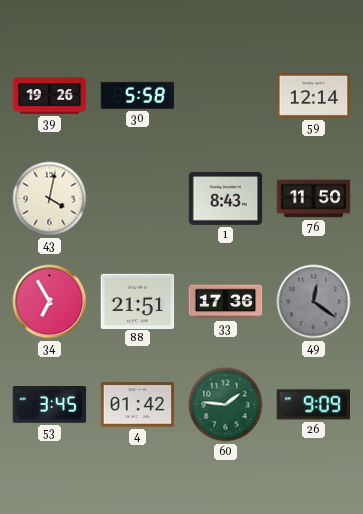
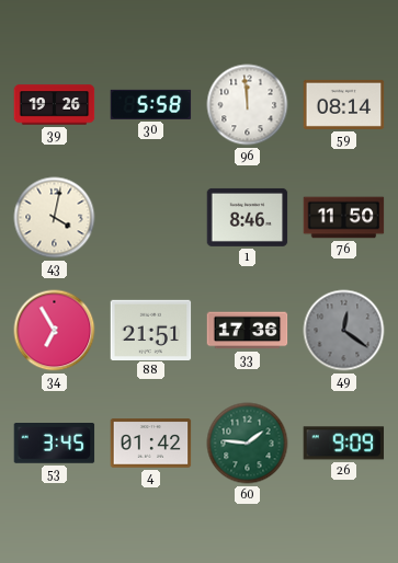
96: none -> 11:59
59: 12:14 -> 08:14
1: 8:43 -> 8:46
